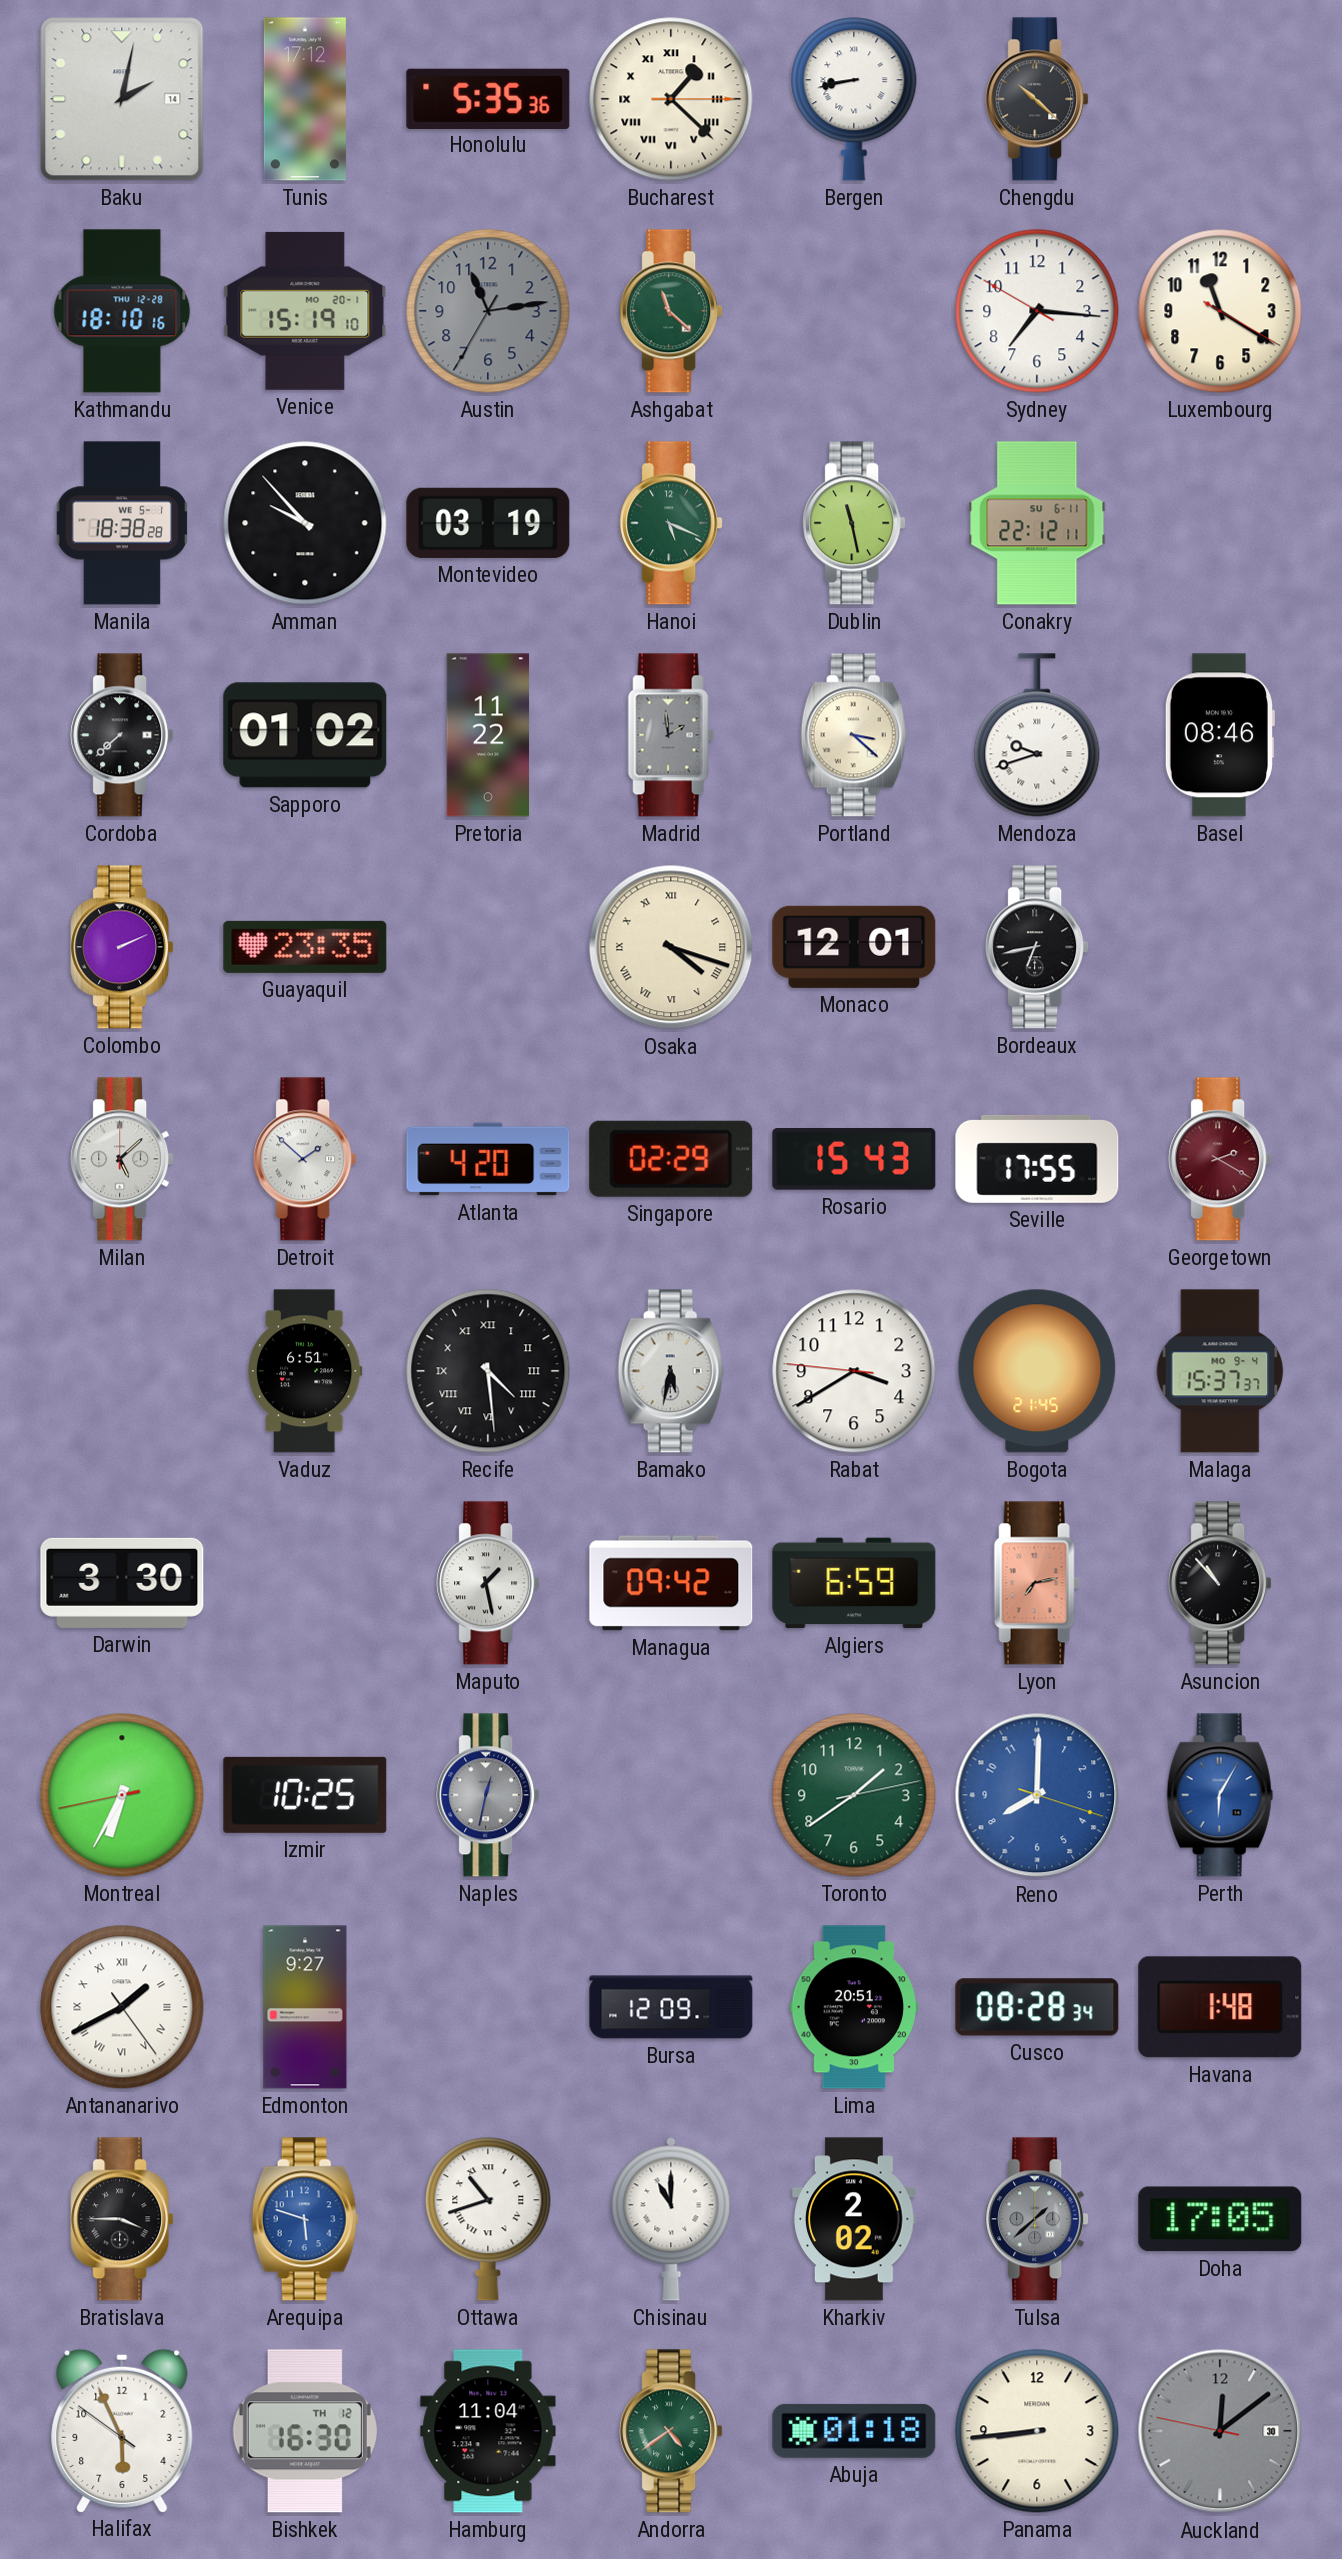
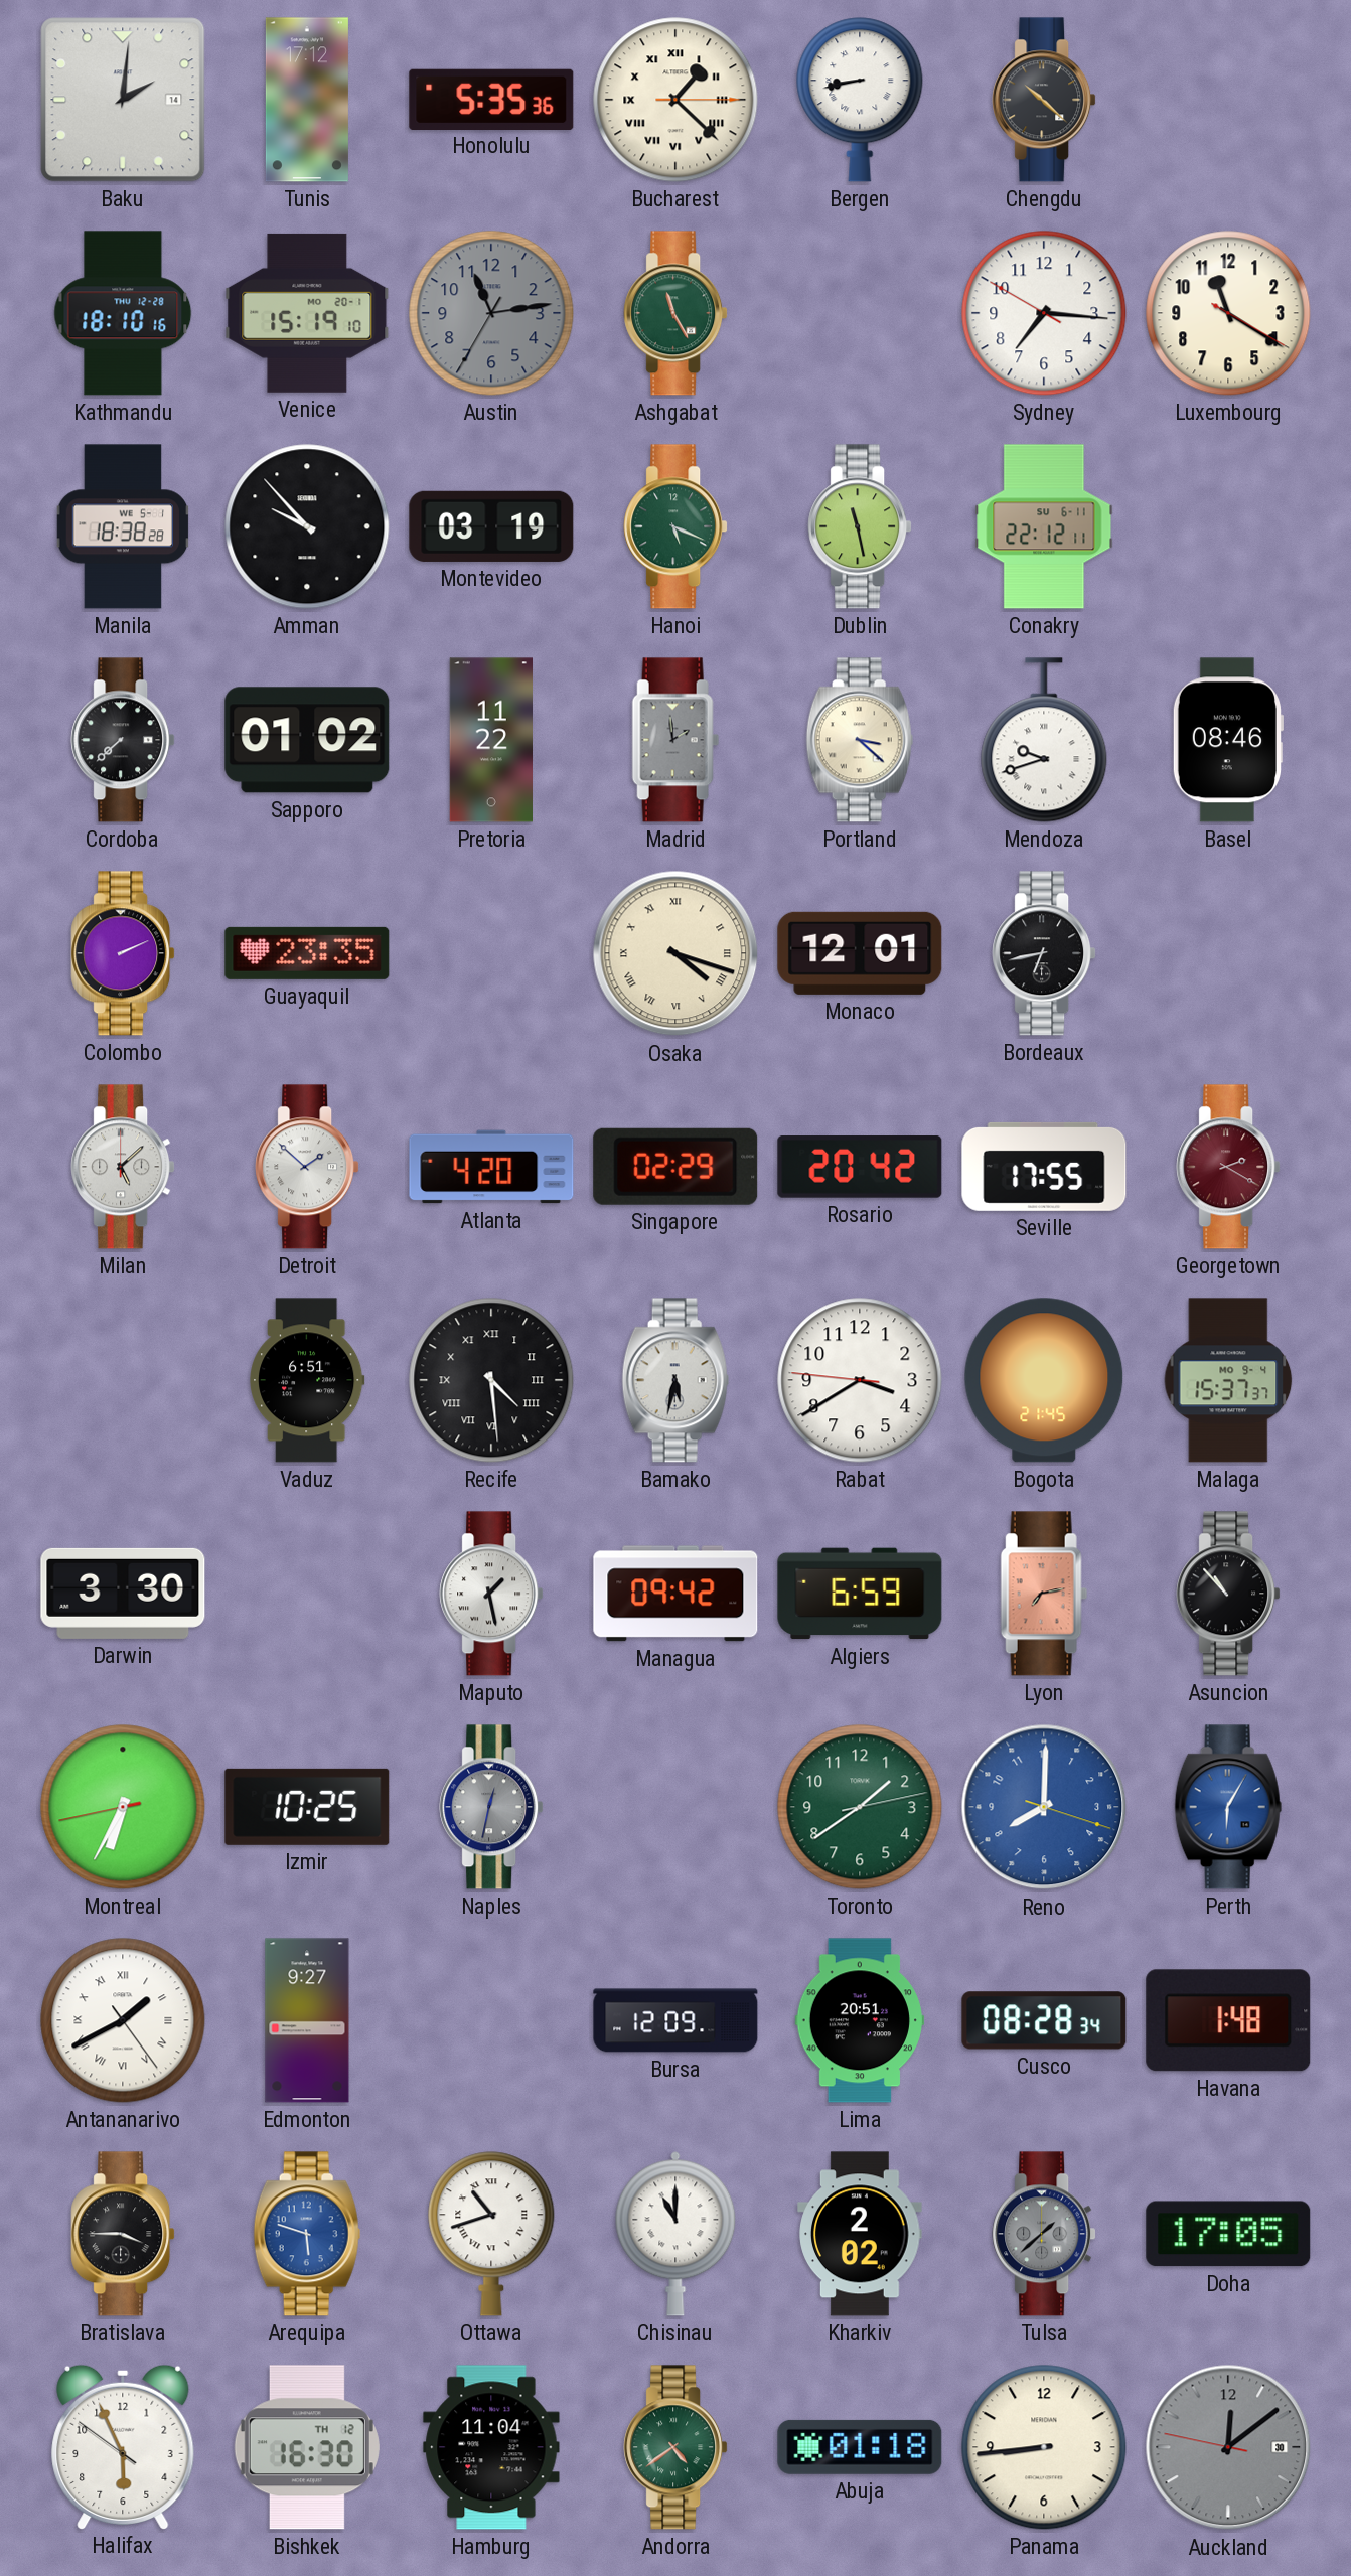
Baku: 2:02 -> 2:01
Ashgabat: 11:22 -> 11:25
Rosario: 15:43 -> 20:42
